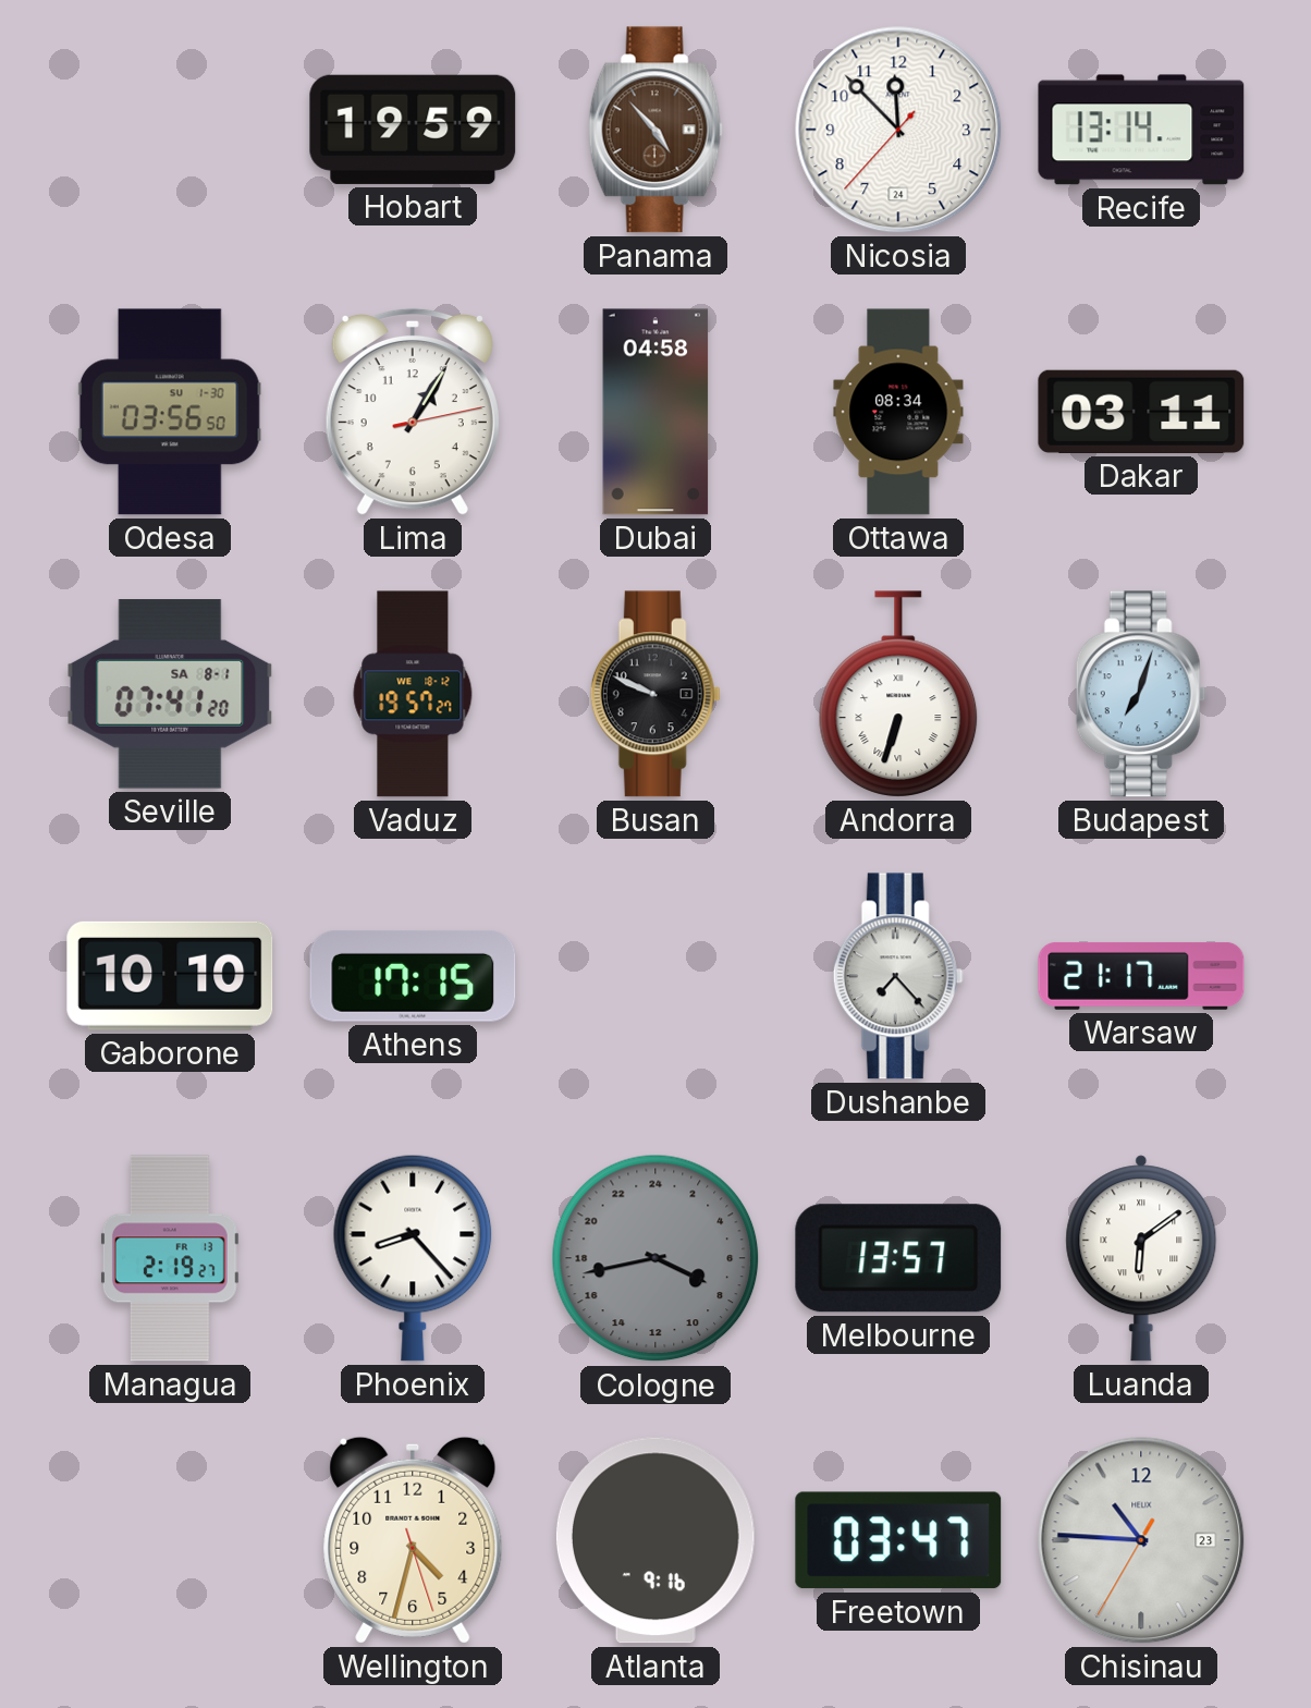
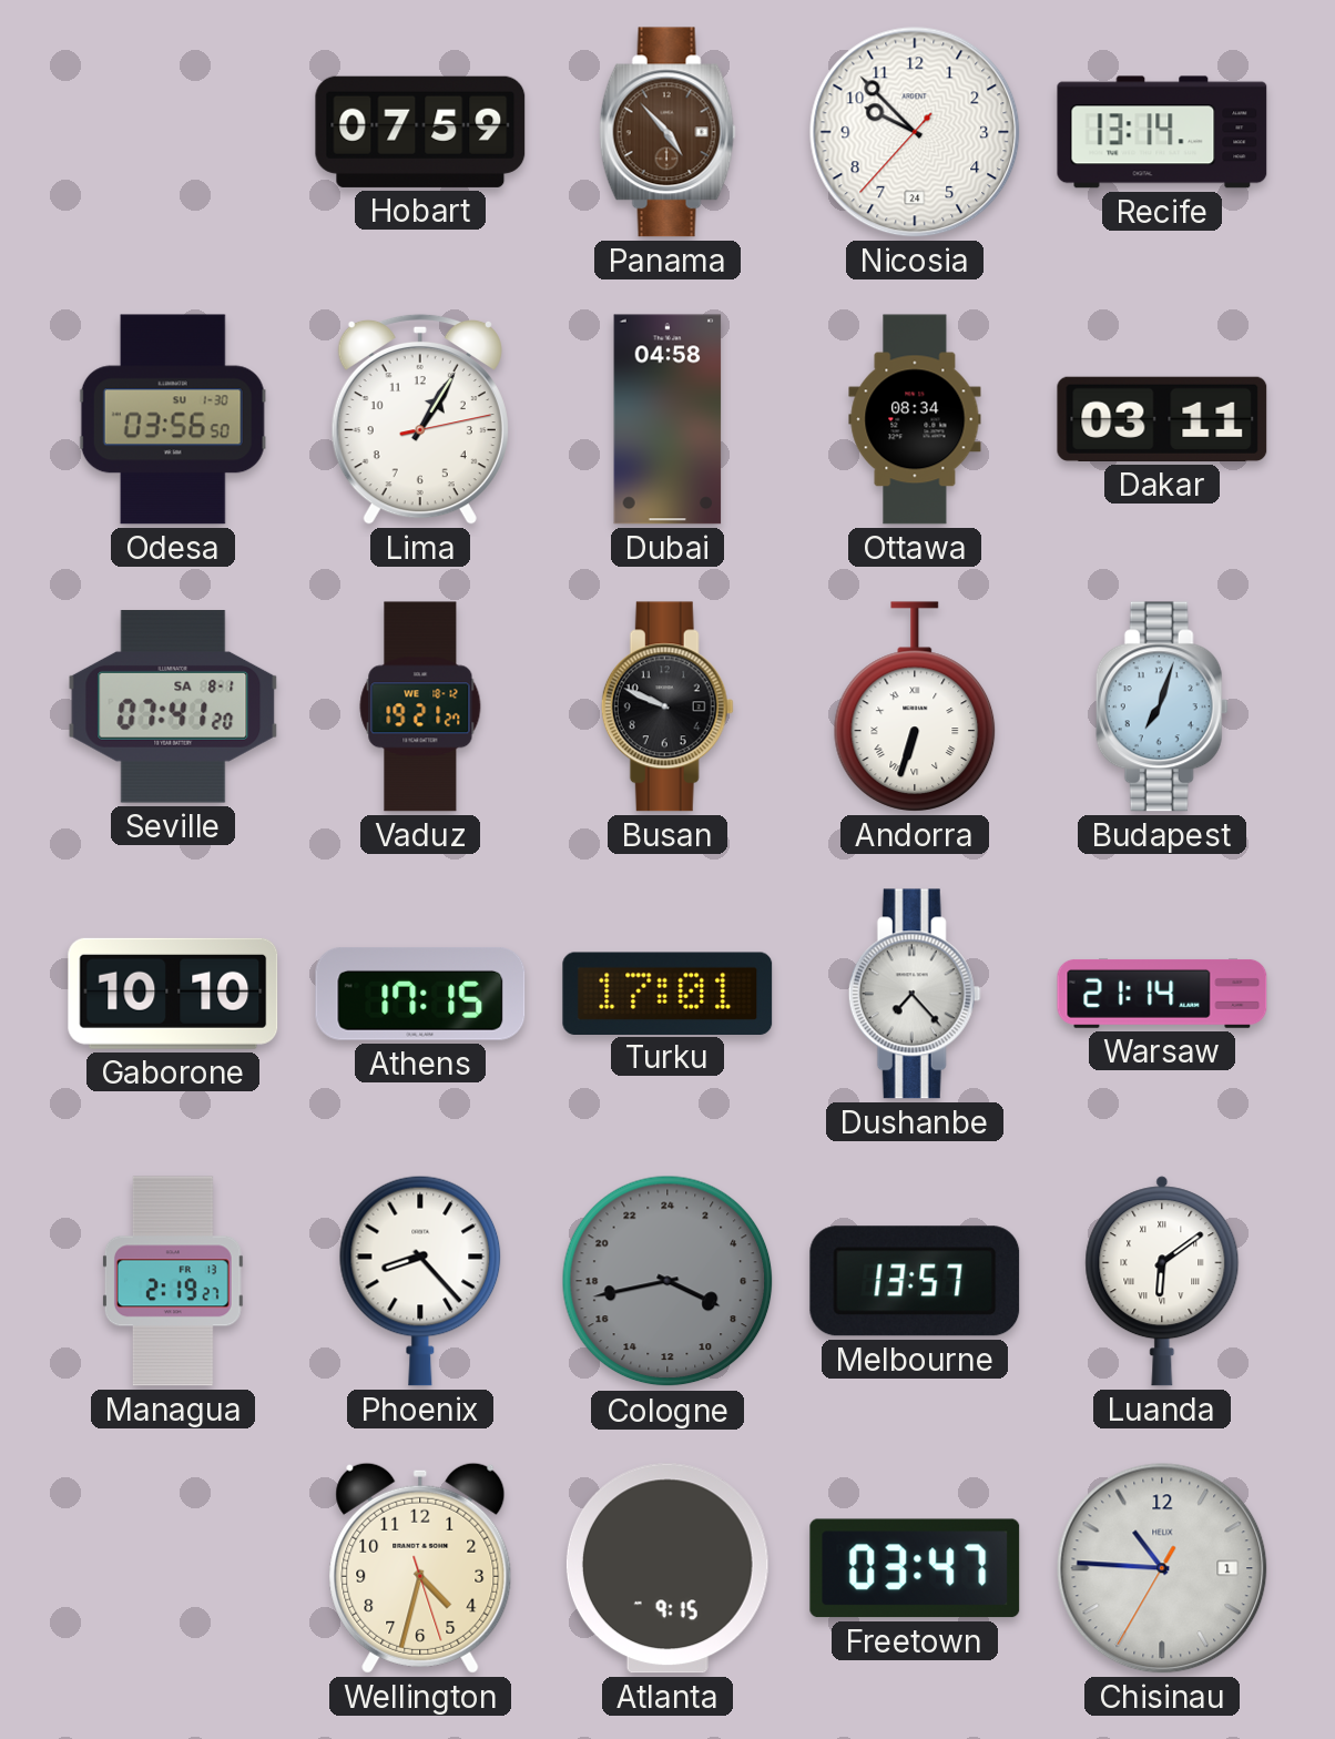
Hobart: 19:59 -> 07:59
Nicosia: 11:52 -> 9:52
Vaduz: 19:57 -> 19:21
Turku: none -> 17:01
Warsaw: 21:17 -> 21:14
Atlanta: 9:16 -> 9:15
Chisinau date: 23 -> 1
